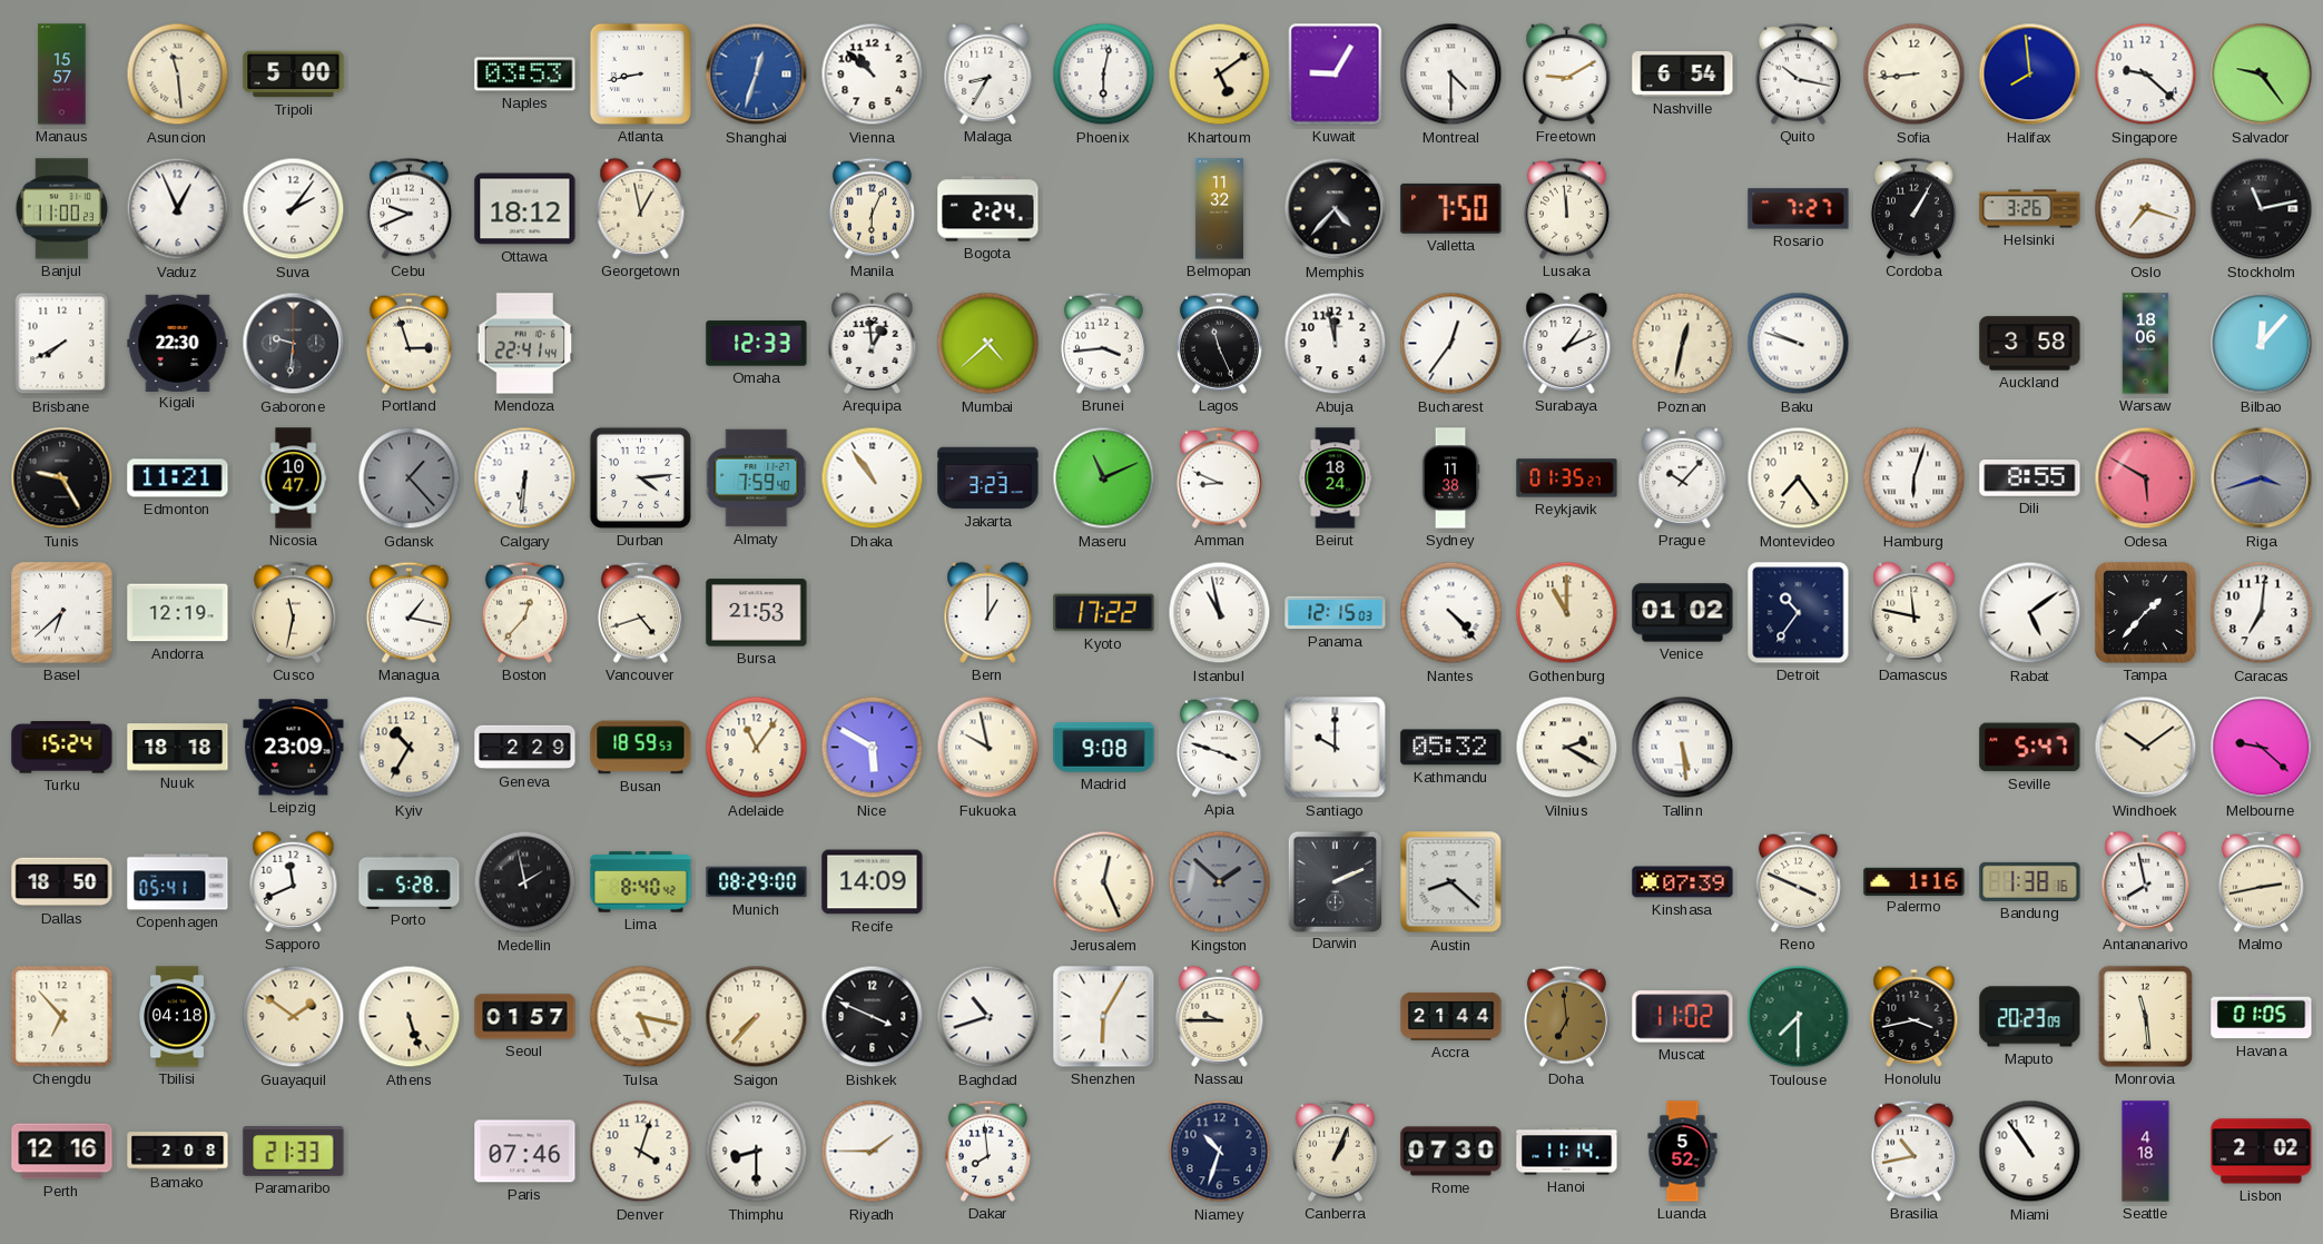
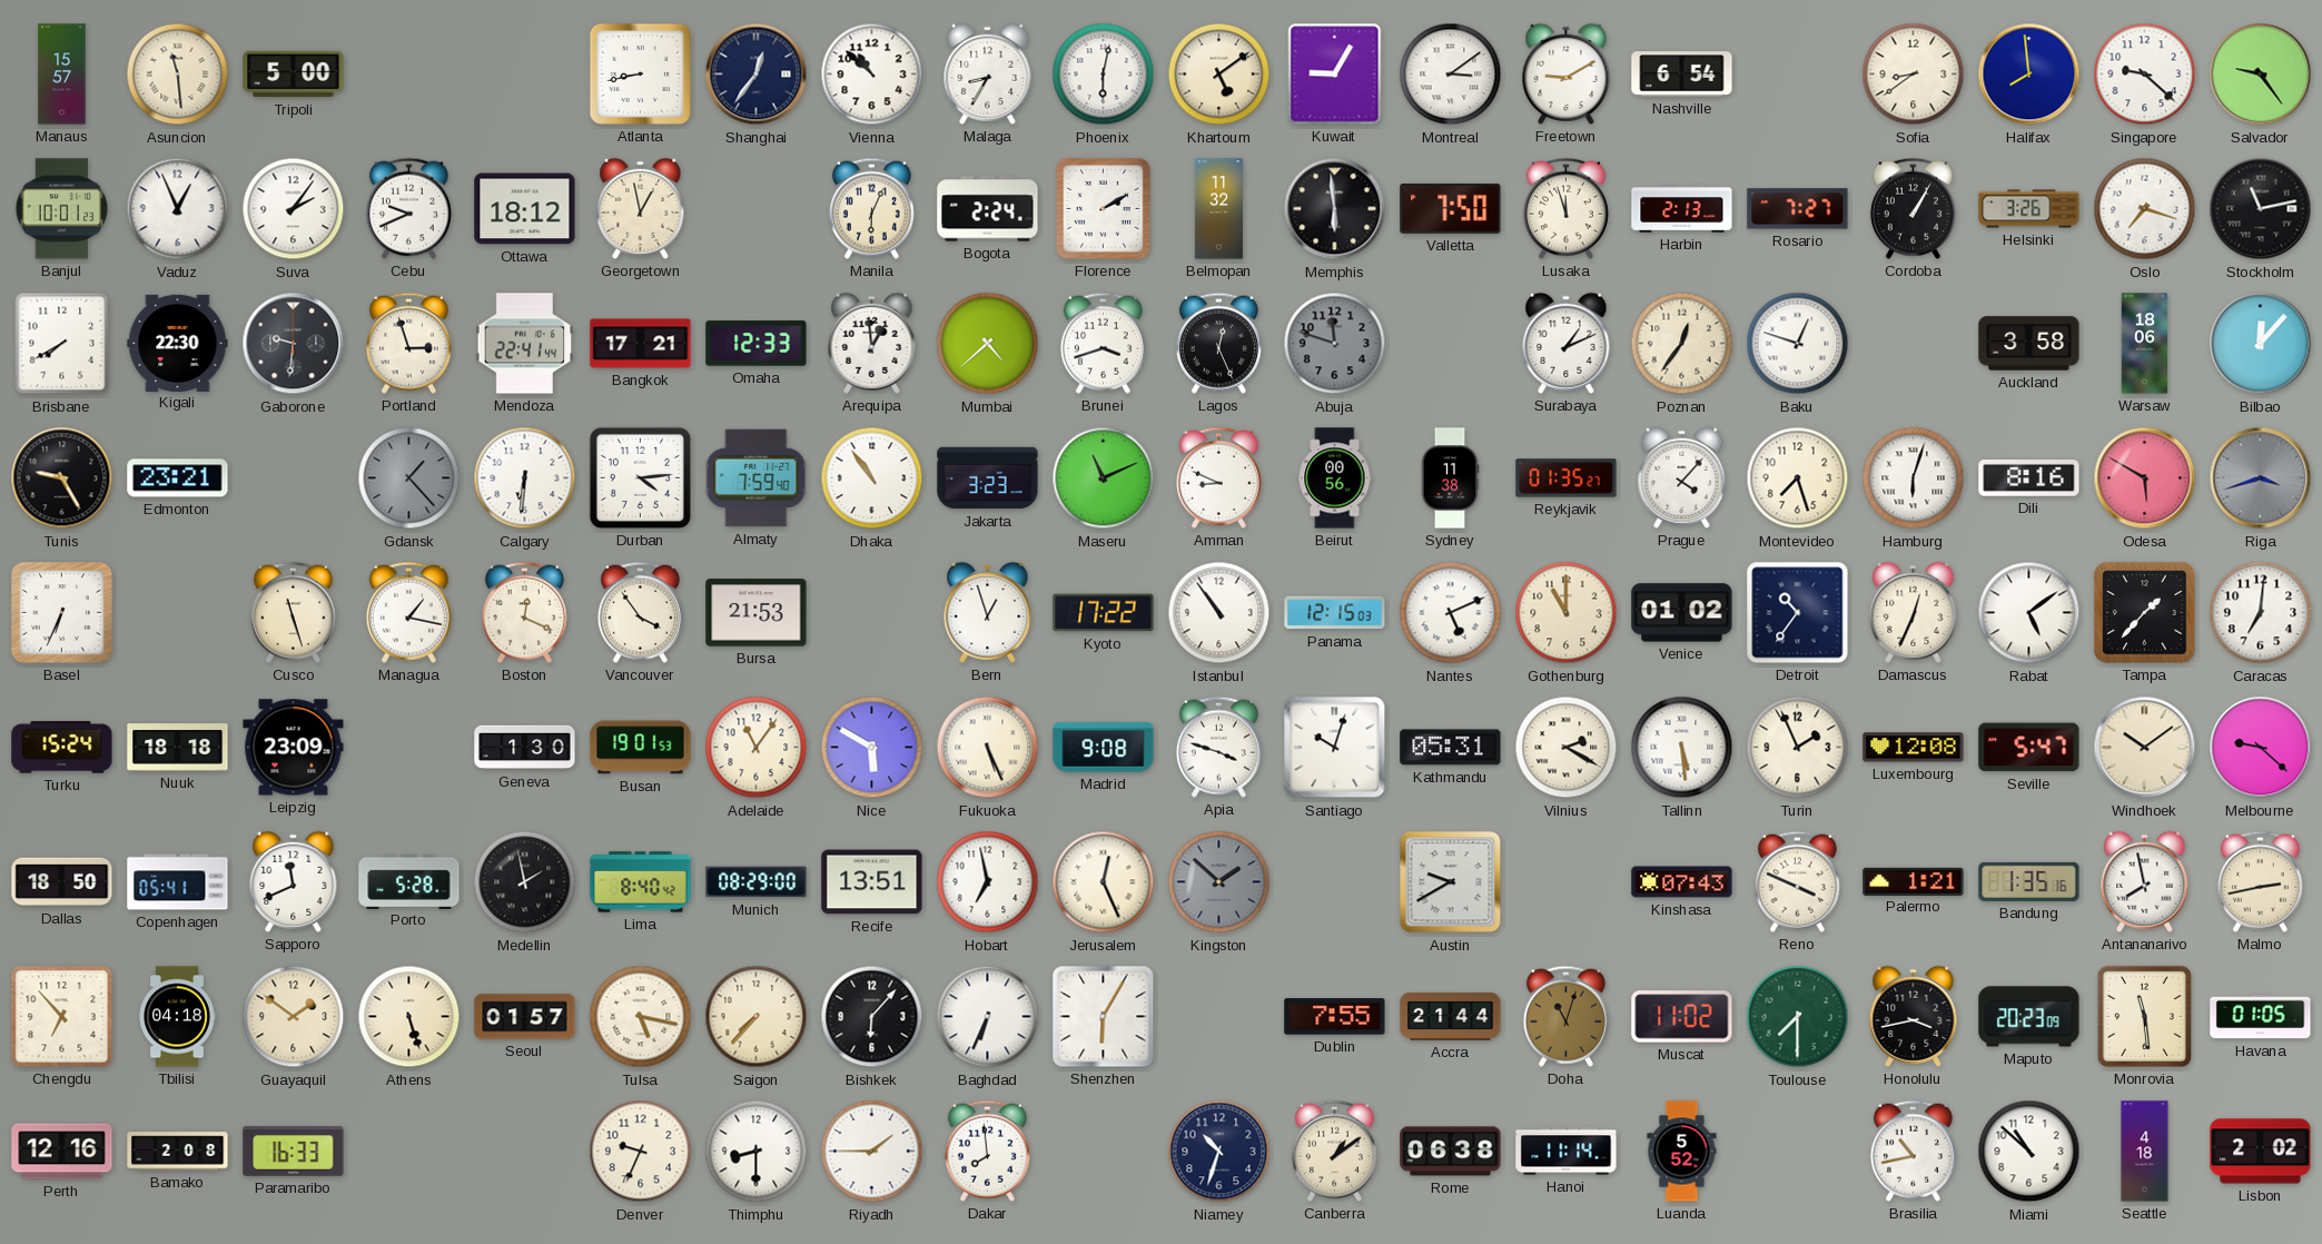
Naples: 03:53 -> none
Shanghai: 12:33 -> 12:36
Shanghai dial: blue -> navy
Montreal: 4:30 -> 3:09
Quito: 10:17 -> none
Sofia: 8:44 -> 8:39
Banjul: 11:00 -> 10:01
Florence: none -> 2:10
Memphis: 4:37 -> 5:59
Lusaka: 11:59 -> 11:57
Harbin: none -> 2:13
Bangkok: none -> 17:21
Brunei: 3:44 -> 3:42
Lagos: 11:26 -> 12:26
Abuja: 11:58 -> 11:48
Abuja dial: white -> grey
Bucharest: 12:36 -> none
Poznan: 12:32 -> 12:36
Baku: 9:48 -> 12:48
Edmonton: 11:21 -> 23:21
Nicosia: 10:47 -> none
Beirut: 18:24 -> 00:56
Prague: 10:07 -> 4:07
Montevideo: 7:24 -> 7:27
Dili: 8:55 -> 8:16
Basel: 6:38 -> 6:34
Andorra: 12:19 -> none
Cusco: 11:32 -> 11:27
Boston: 12:37 -> 12:19
Vancouver: 4:42 -> 3:54
Bern: 1:00 -> 12:57
Istanbul: 10:58 -> 10:54
Nantes: 4:23 -> 5:11
Damascus: 11:47 -> 12:34
Kyiv: 10:35 -> none
Geneva: 2:29 -> 1:30
Busan: 18:59 -> 19:01
Fukuoka: 9:58 -> 5:26
Santiago: 10:00 -> 10:03
Kathmandu: 05:32 -> 05:31
Turin: none -> 1:56
Luxembourg: none -> 12:08
Recife: 14:09 -> 13:51
Hobart: none -> 6:58
Darwin: 2:11 -> none
Austin: 8:22 -> 9:40
Kinshasa: 07:39 -> 07:43
Palermo: 1:16 -> 1:21
Bandung: 1:38 -> 1:35
Bishkek: 3:49 -> 6:07
Baghdad: 10:42 -> 6:34
Nassau: 9:45 -> none
Dublin: none -> 7:55
Doha: 6:59 -> 11:03
Paramaribo: 21:33 -> 16:33
Paris: 07:46 -> none
Denver: 4:03 -> 9:34
Canberra: 1:04 -> 1:09
Rome: 07:30 -> 06:38
Miami: 10:54 -> 10:52
